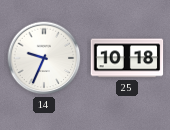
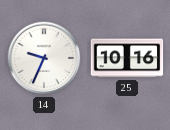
25: 10:18 -> 10:16
